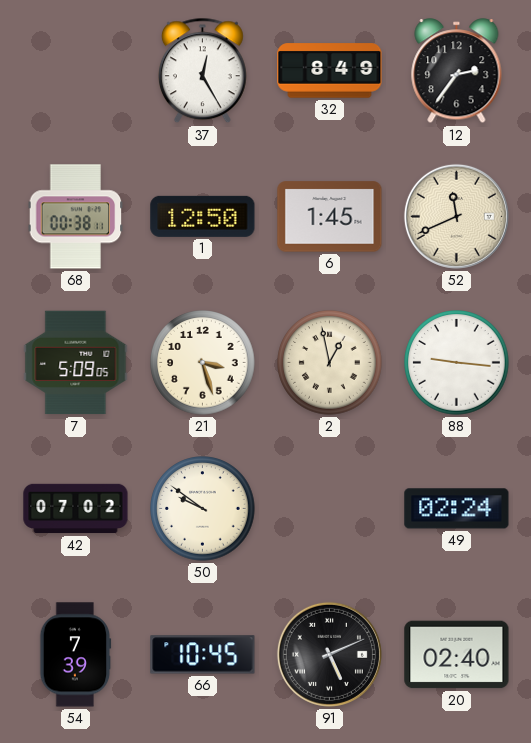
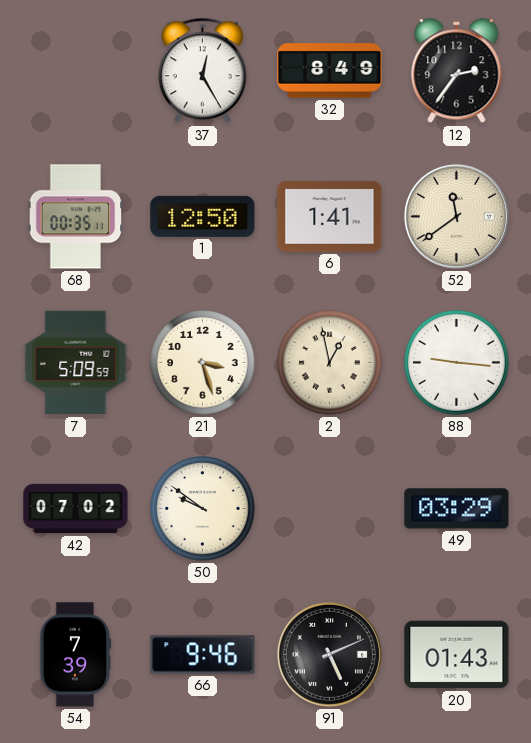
68: 00:38 -> 00:35
6: 1:45 -> 1:41
52: 11:41 -> 11:39
7: 5:09:05 -> 5:09:59
49: 02:24 -> 03:29
66: 10:45 -> 9:46
20: 02:40 -> 01:43
